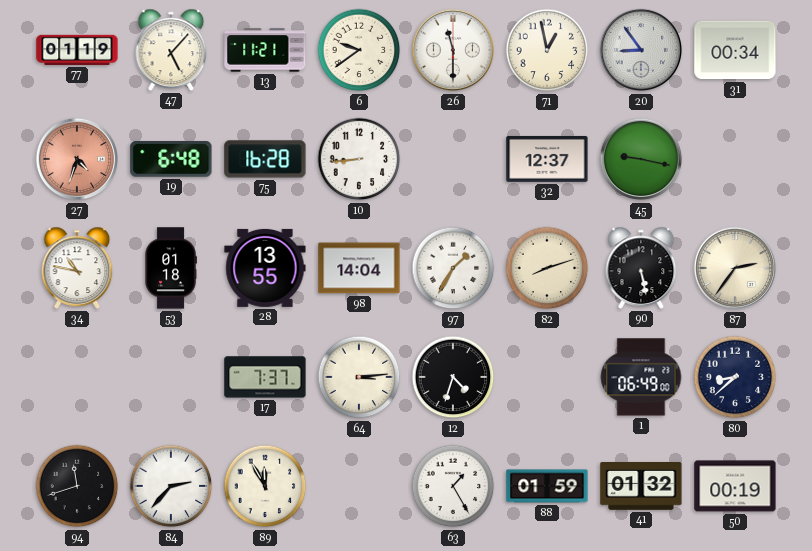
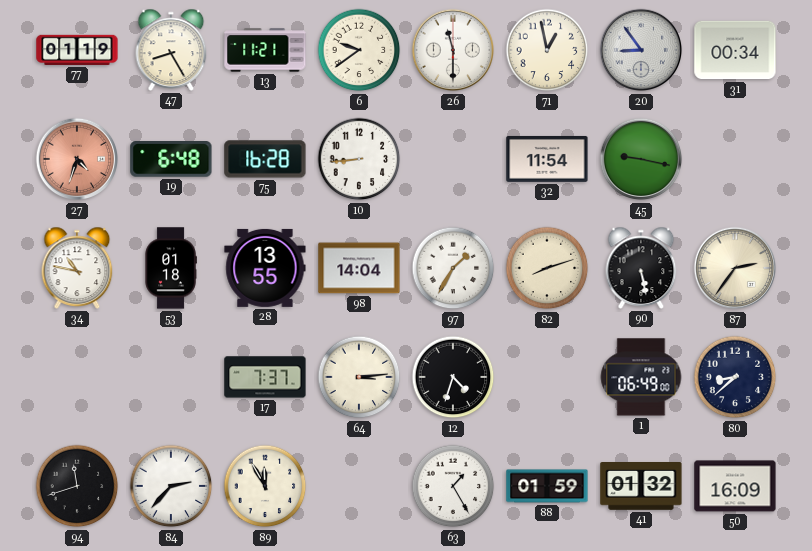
47: 5:07 -> 8:25
32: 12:37 -> 11:54
50: 00:19 -> 16:09
